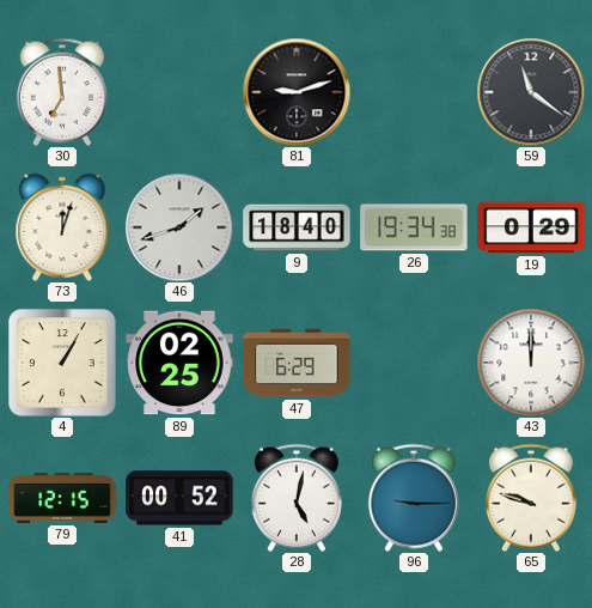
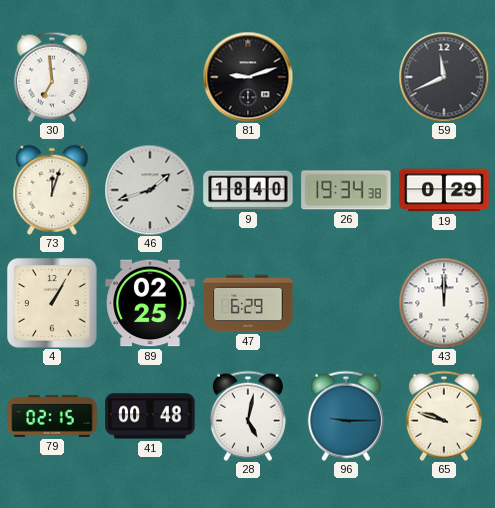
59: 11:21 -> 11:41
79: 12:15 -> 02:15
41: 00:52 -> 00:48
